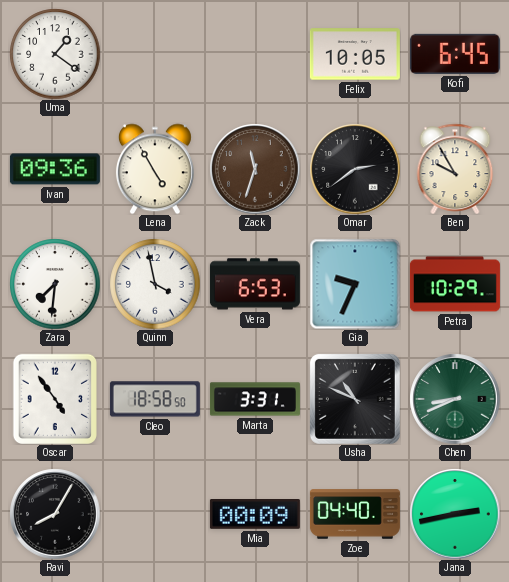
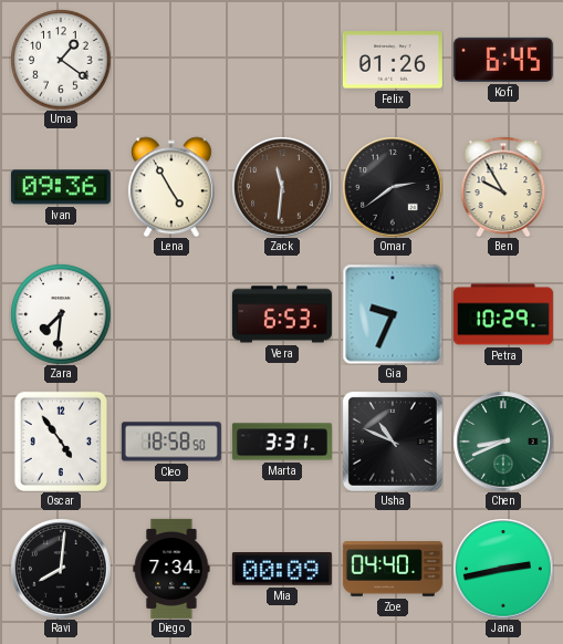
Felix: 10:05 -> 01:26
Zack: 11:33 -> 11:31
Quinn: 3:58 -> none
Ravi: 8:05 -> 8:01
Diego: none -> 7:34
